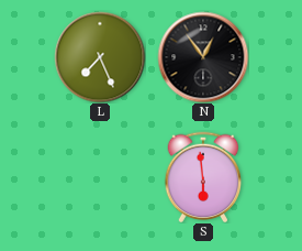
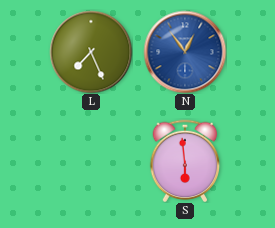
N dial: black -> blue
